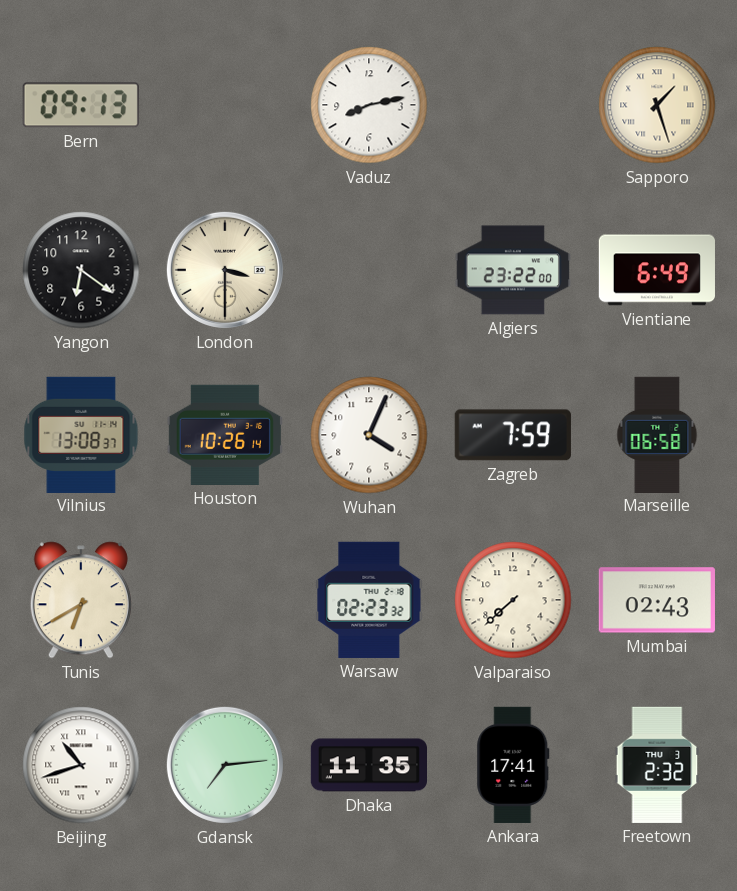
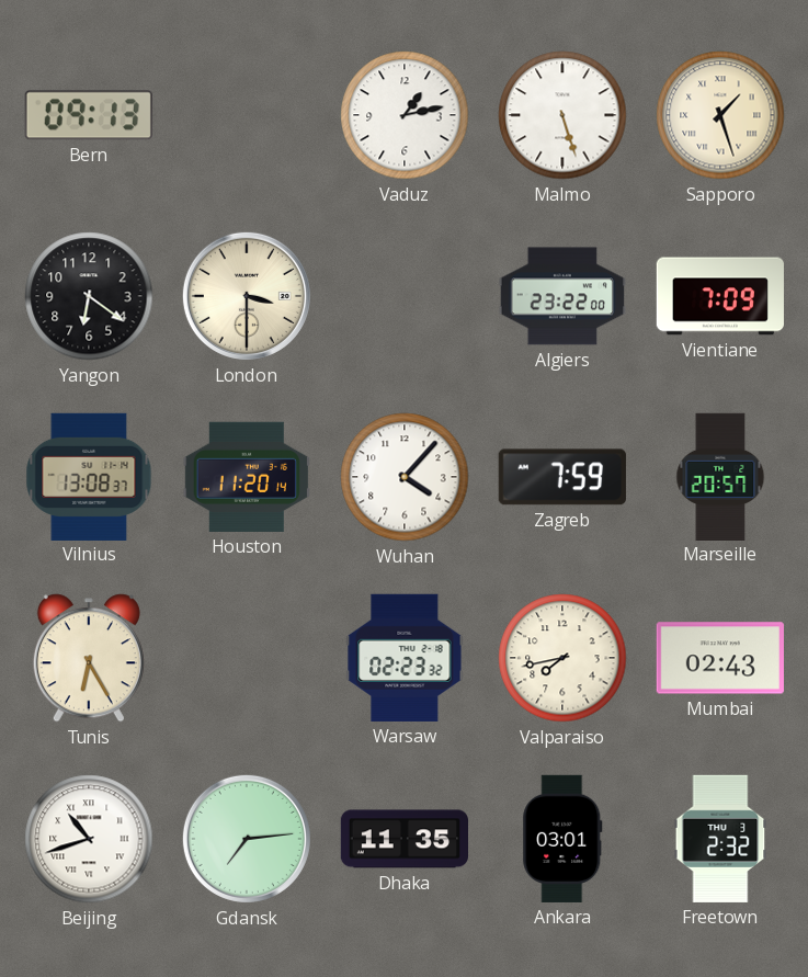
Vaduz: 8:13 -> 1:13
Malmo: none -> 5:27
Vientiane: 6:49 -> 7:09
Houston: 10:26 -> 11:20
Wuhan: 4:04 -> 4:07
Marseille: 06:58 -> 20:57
Tunis: 6:40 -> 6:25
Valparaiso: 7:38 -> 7:43
Ankara: 17:41 -> 03:01
